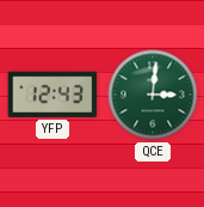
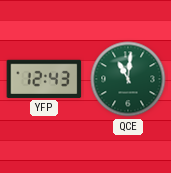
QCE: 3:01 -> 11:01
